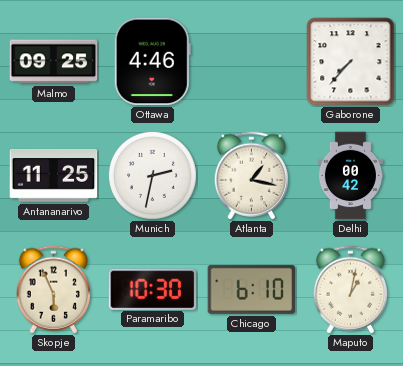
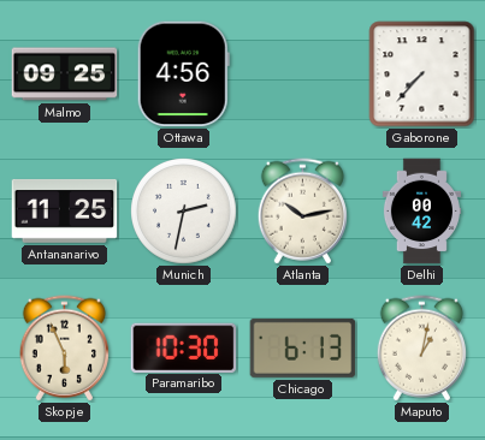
Ottawa: 4:46 -> 4:56
Atlanta: 1:17 -> 10:13
Chicago: 6:10 -> 6:13
